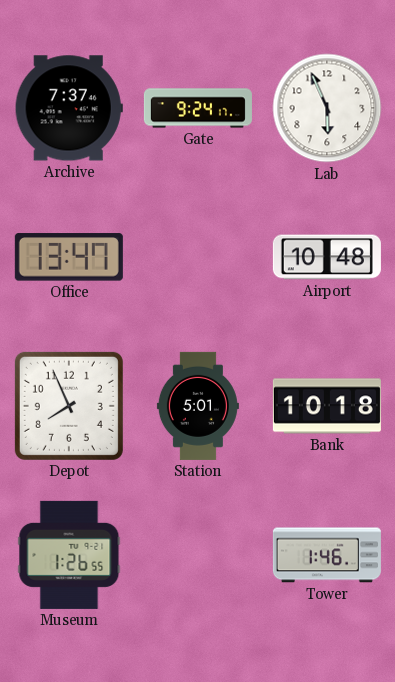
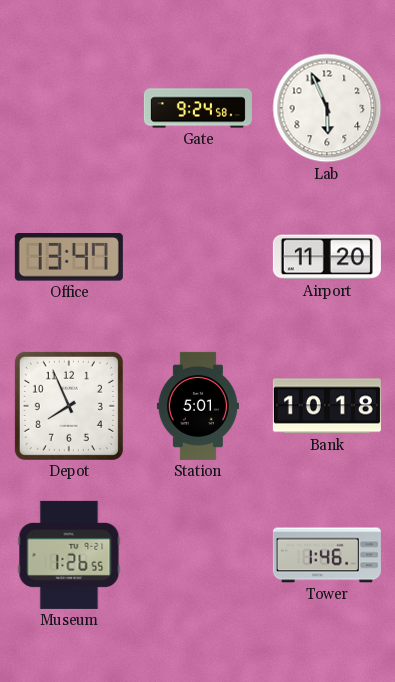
Archive: 7:37 -> none
Gate: 9:24:17 -> 9:24:58
Airport: 10:48 -> 11:20
